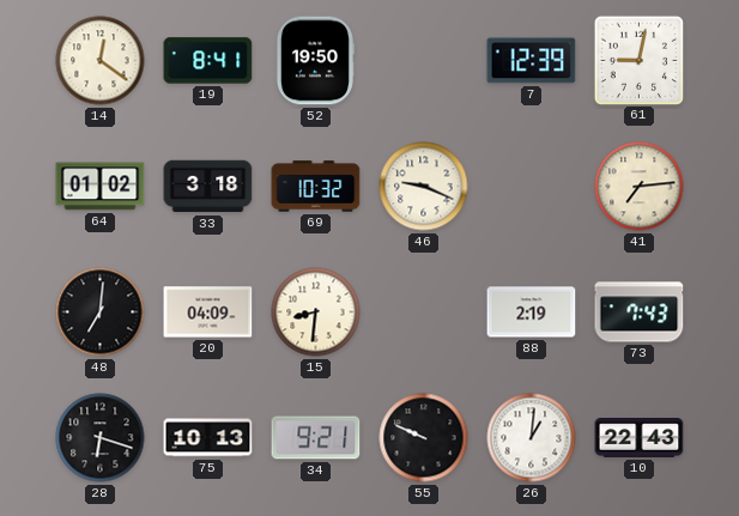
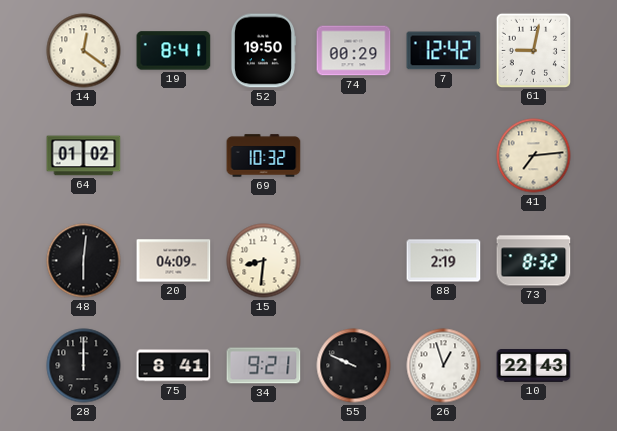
74: none -> 00:29
7: 12:39 -> 12:42
33: 3:18 -> none
46: 9:19 -> none
48: 7:01 -> 6:01
73: 7:43 -> 8:32
28: 6:18 -> 12:00
75: 10:13 -> 8:41
26: 1:01 -> 12:57
